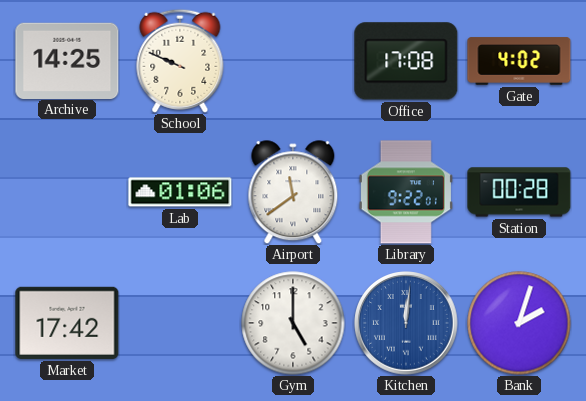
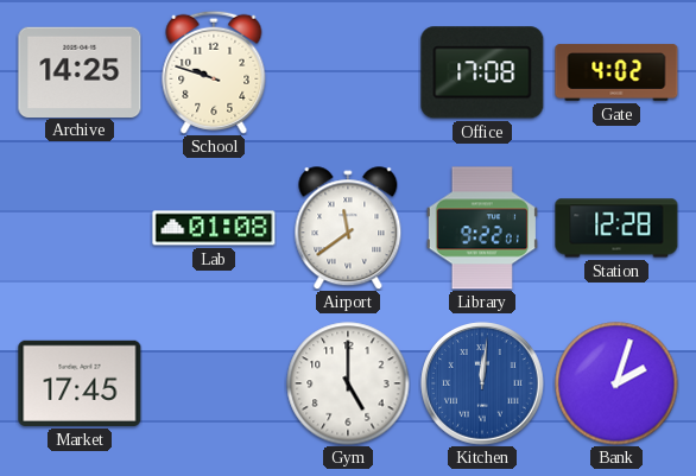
School: 9:49 -> 9:48
Lab: 01:06 -> 01:08
Station: 00:28 -> 12:28
Market: 17:42 -> 17:45
